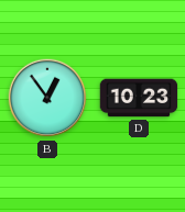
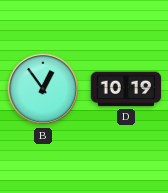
D: 10:23 -> 10:19
